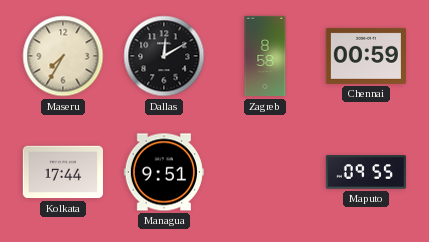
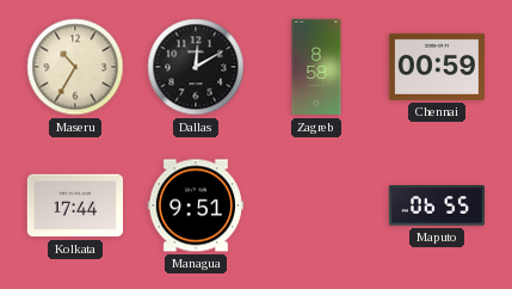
Maseru: 7:35 -> 10:35
Maputo: 09:55 -> 06:55
